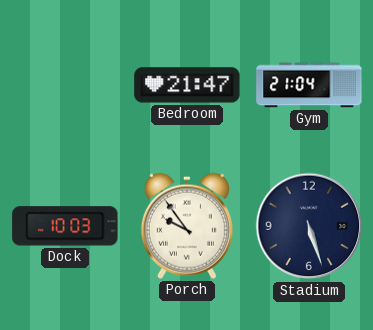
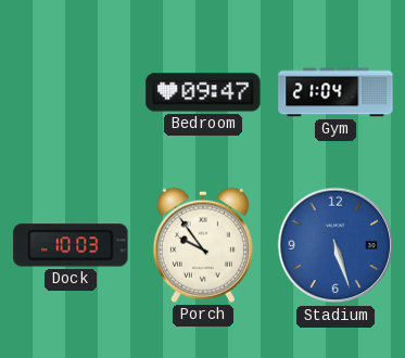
Bedroom: 21:47 -> 09:47
Stadium dial: navy -> blue
